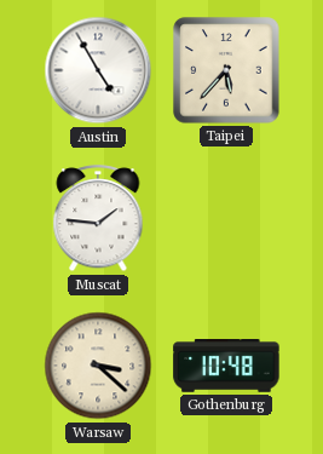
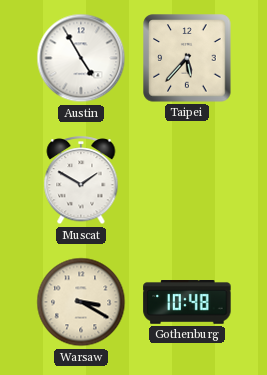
Muscat: 1:46 -> 1:50
Warsaw: 3:22 -> 3:20
